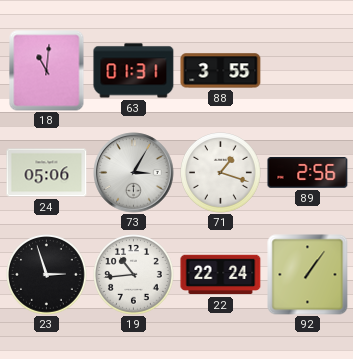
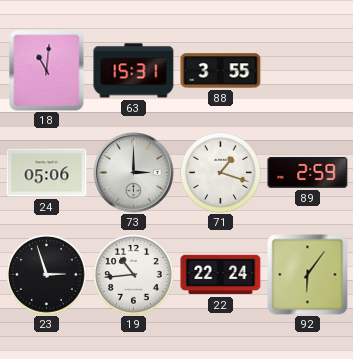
63: 01:31 -> 15:31
73: 3:05 -> 3:00
89: 2:56 -> 2:59
92: 1:06 -> 6:06
